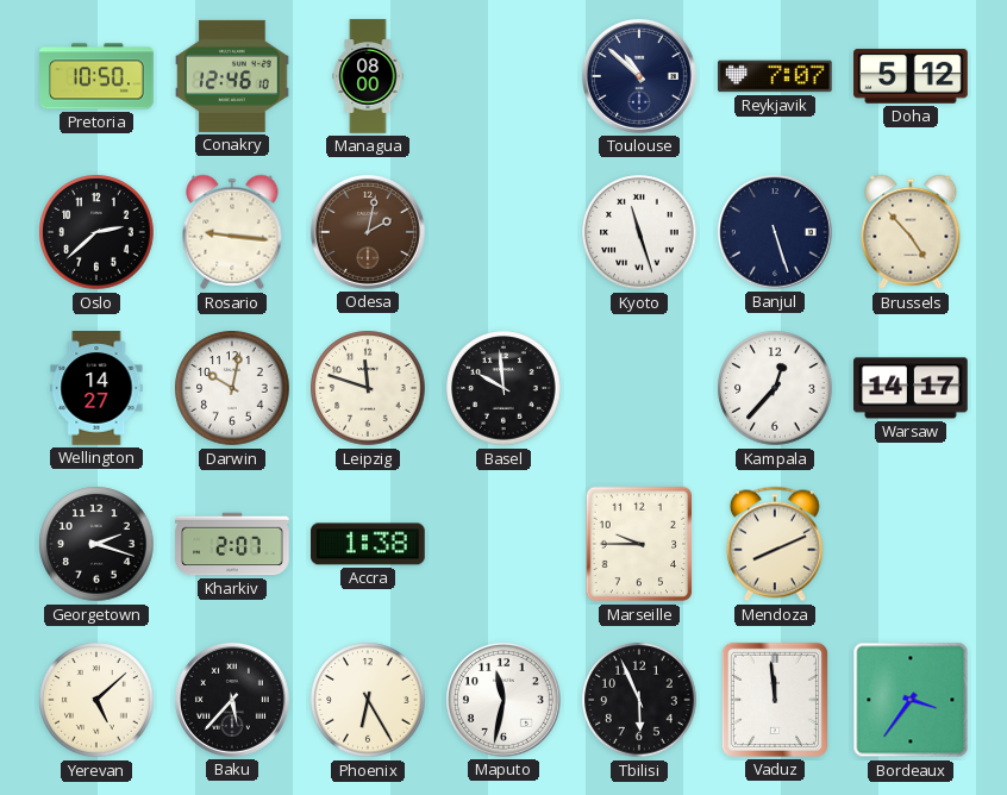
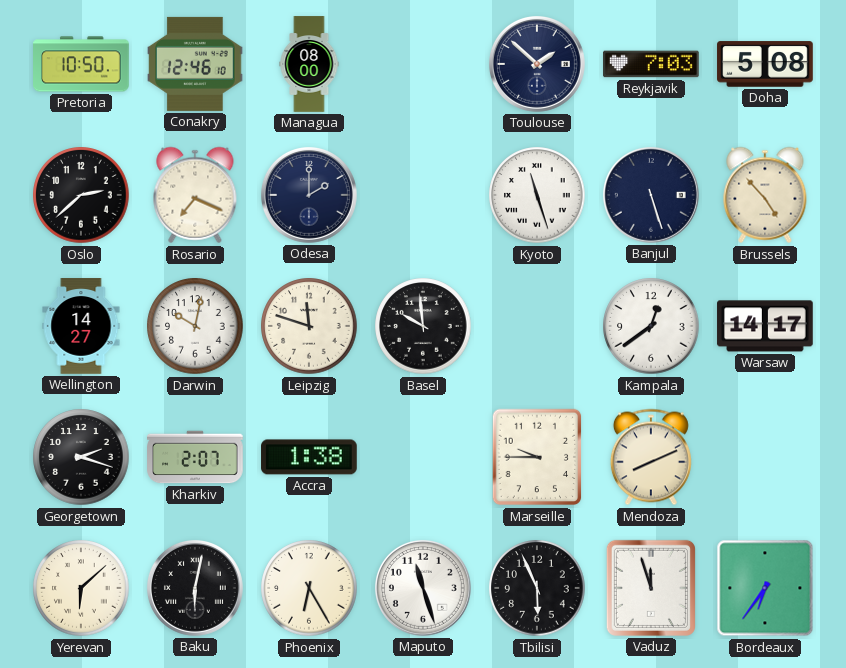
Toulouse: 10:52 -> 1:52
Reykjavik: 7:07 -> 7:03
Doha: 5:12 -> 5:08
Rosario: 9:16 -> 7:19
Odesa: 2:02 -> 2:00
Odesa dial: brown -> navy
Kampala: 12:37 -> 12:39
Yerevan: 5:08 -> 6:08
Baku: 5:37 -> 6:02
Maputo: 11:32 -> 11:27
Vaduz: 11:59 -> 11:57
Bordeaux: 3:36 -> 6:36
